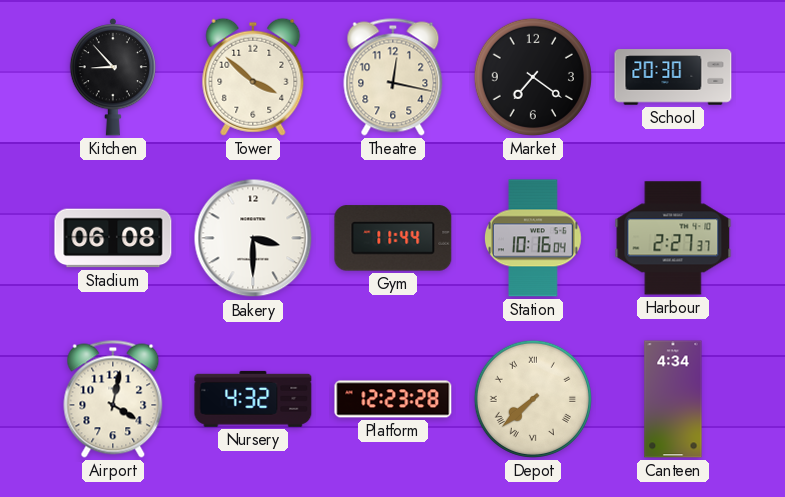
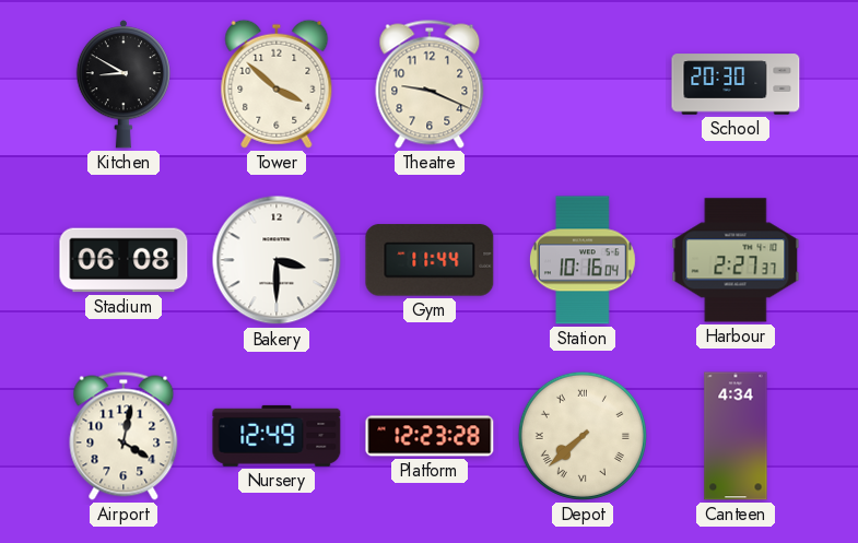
Kitchen: 8:53 -> 8:50
Theatre: 12:17 -> 9:19
Market: 7:21 -> none
Nursery: 4:32 -> 12:49
